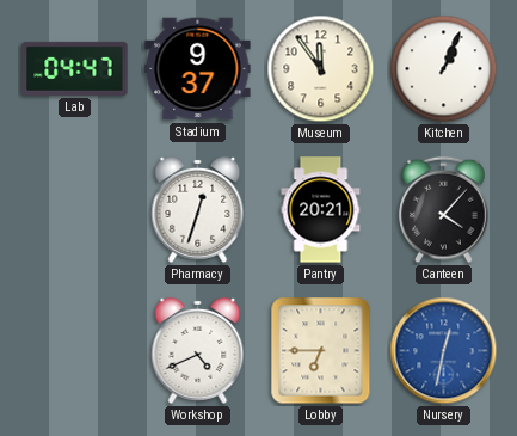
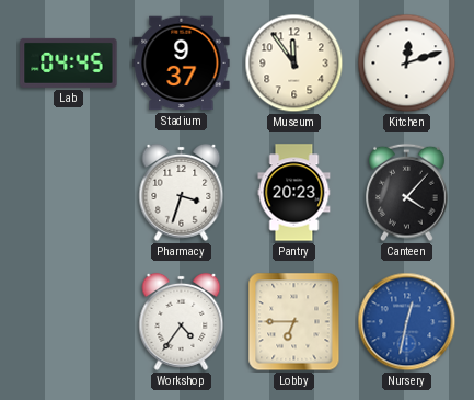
Lab: 04:47 -> 04:45
Kitchen: 1:04 -> 12:12
Pharmacy: 12:33 -> 3:33
Pantry: 20:21 -> 20:23
Workshop: 4:41 -> 4:36
